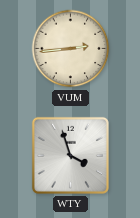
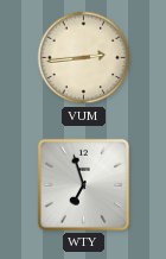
WTY: 3:57 -> 6:57
